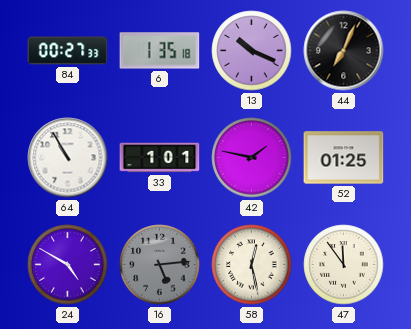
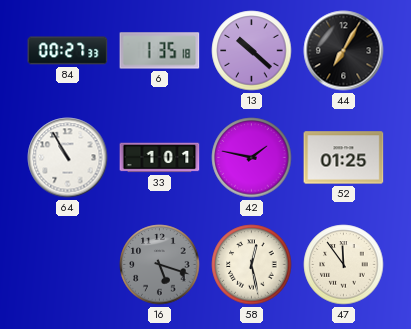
13: 10:19 -> 10:22
44: 7:04 -> 7:05
24: 4:50 -> none
16: 5:14 -> 5:18
